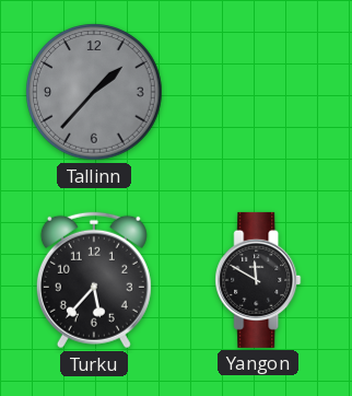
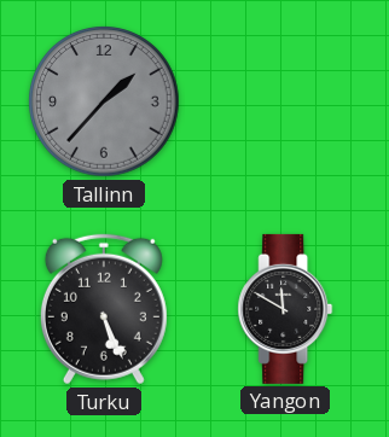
Turku: 5:37 -> 5:26
